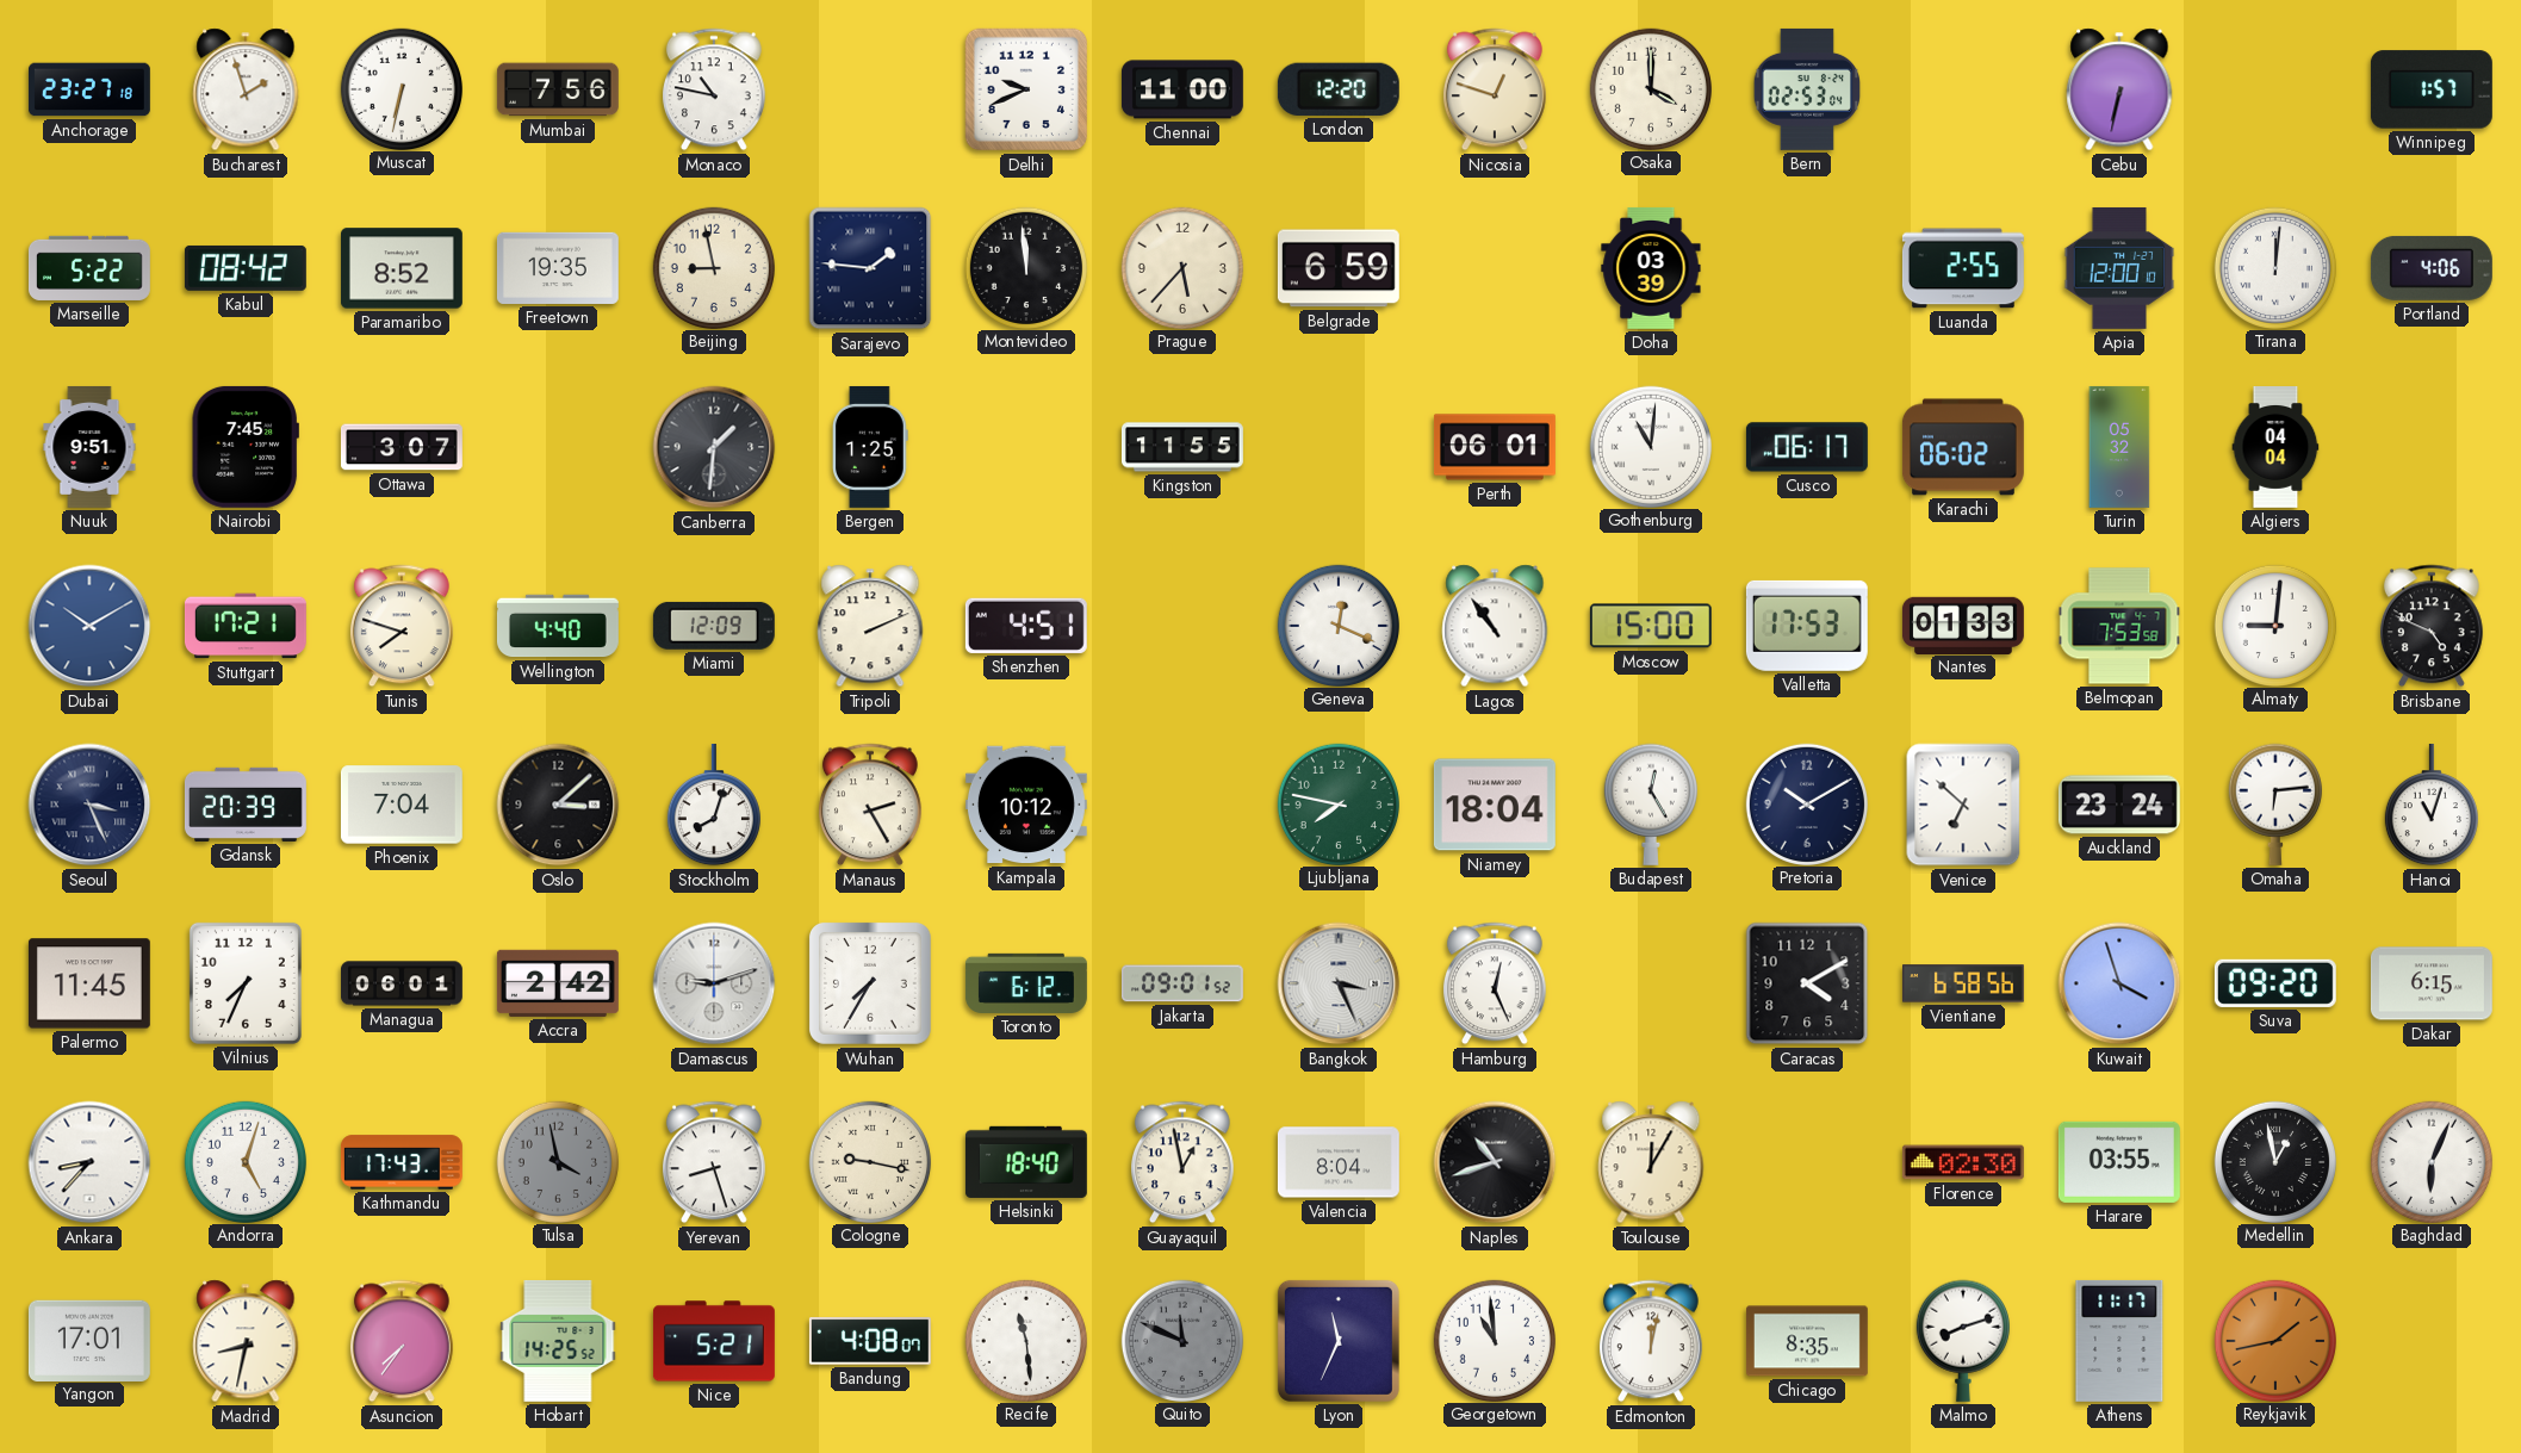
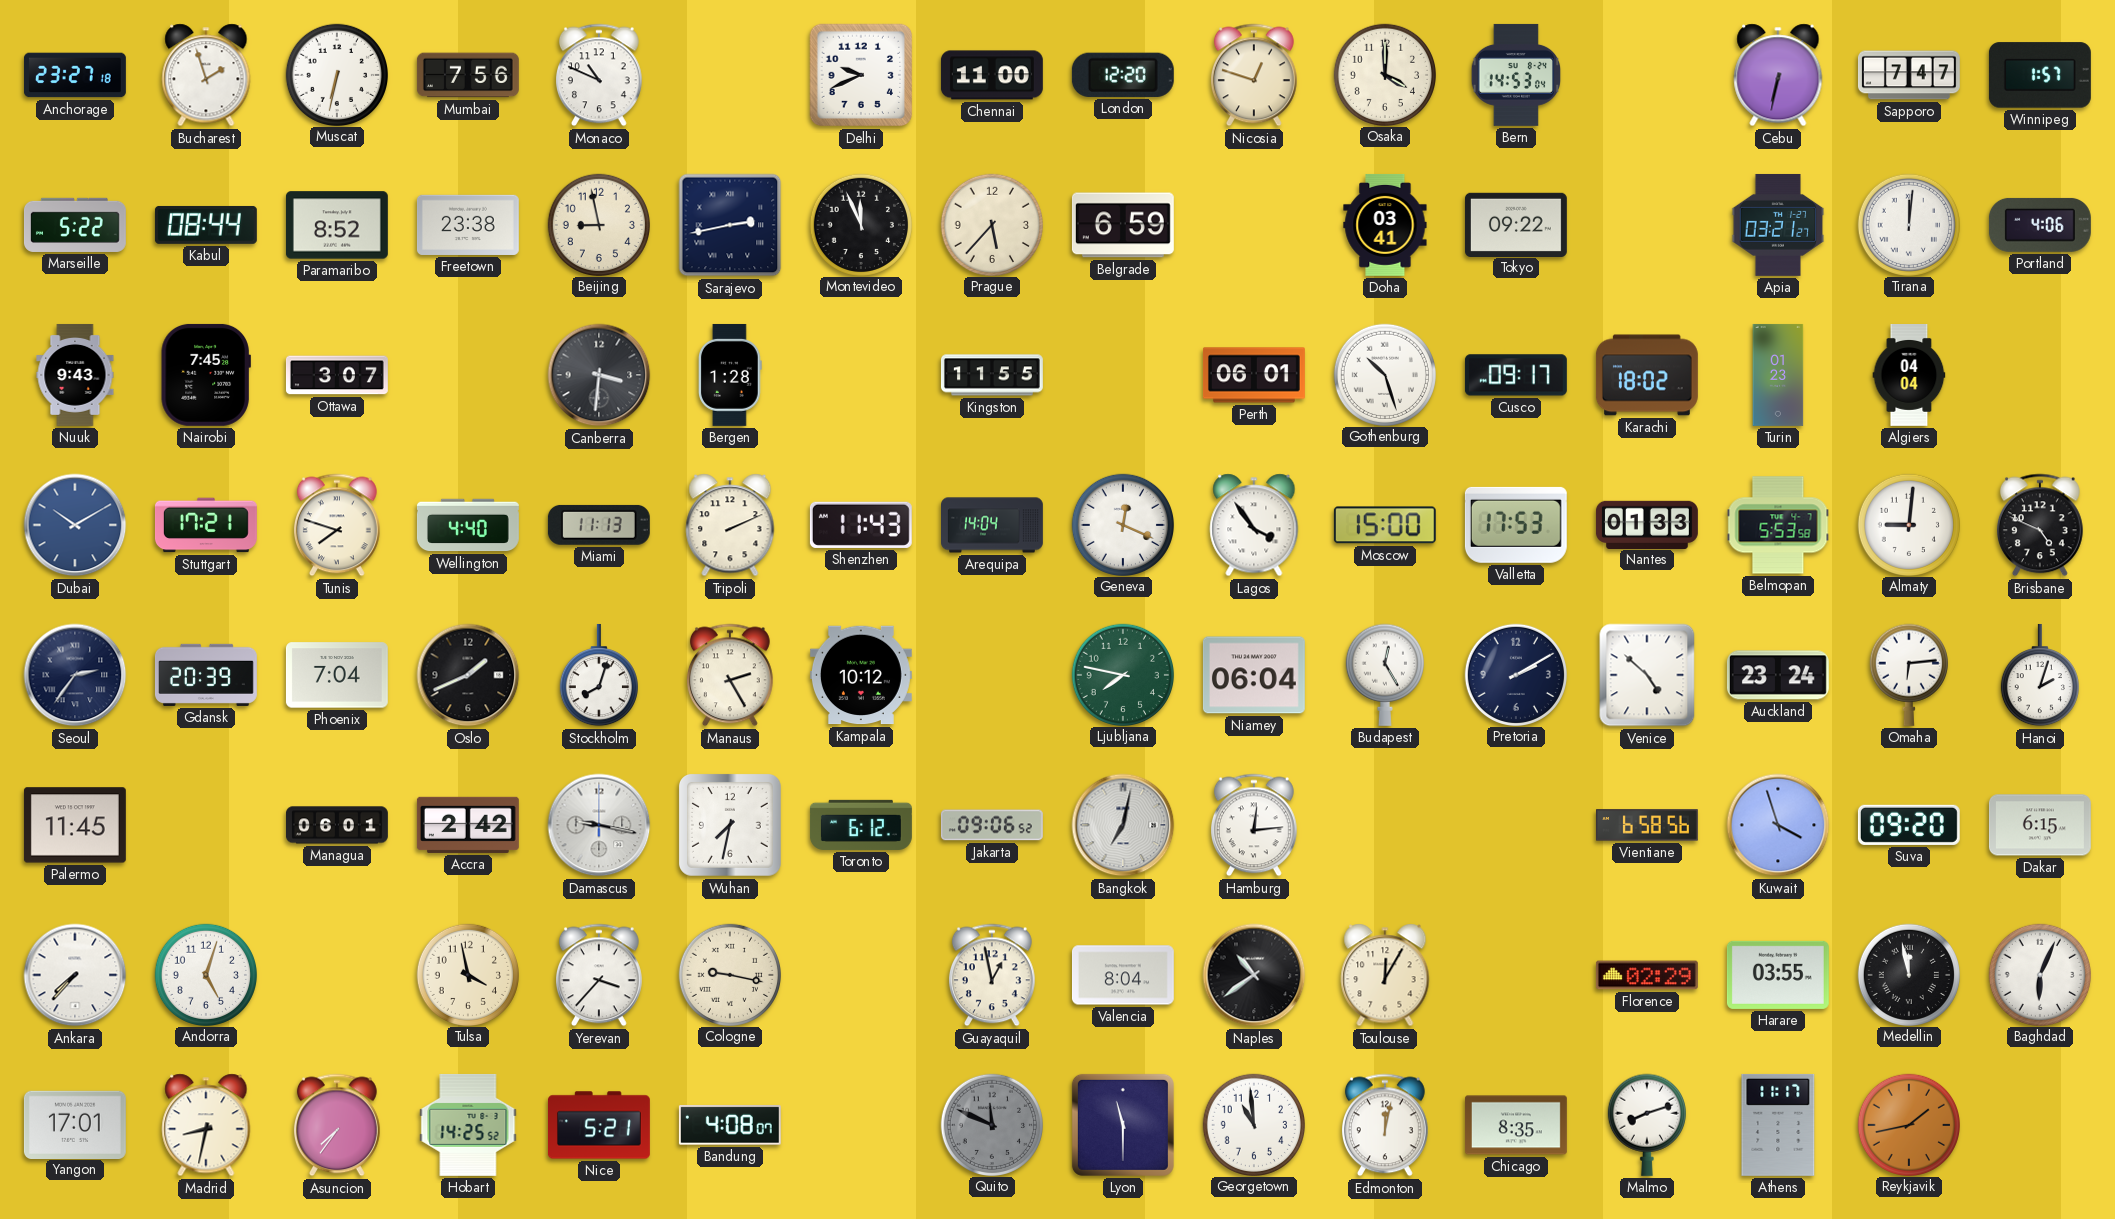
Monaco: 10:47 -> 10:49
Bern: 02:53 -> 14:53
Sapporo: none -> 7:47
Kabul: 08:42 -> 08:44
Freetown: 19:35 -> 23:38
Sarajevo: 1:46 -> 2:43
Montevideo: 11:59 -> 11:56
Doha: 03:39 -> 03:41
Tokyo: none -> 09:22
Luanda: 2:55 -> none
Apia: 12:00 -> 03:21
Nuuk: 9:51 -> 9:43
Canberra: 1:31 -> 3:31
Bergen: 1:25 -> 1:28
Gothenburg: 11:01 -> 10:27
Cusco: 06:17 -> 09:17
Karachi: 06:02 -> 18:02
Turin: 05:32 -> 01:23
Miami: 12:09 -> 11:13
Shenzhen: 4:51 -> 11:43
Arequipa: none -> 14:04
Lagos: 10:54 -> 3:54
Belmopan: 7:53 -> 5:53
Seoul: 3:26 -> 2:36
Oslo: 3:08 -> 1:41
Niamey: 18:04 -> 06:04
Pretoria: 10:10 -> 2:10
Venice: 6:52 -> 4:52
Hanoi: 11:03 -> 2:03
Vilnius: 7:34 -> none
Damascus: 9:12 -> 9:17
Wuhan: 7:35 -> 7:32
Jakarta: 09:01 -> 09:06
Bangkok: 3:26 -> 7:02
Hamburg: 12:26 -> 12:14
Caracas: 4:10 -> none
Ankara: 8:37 -> 7:37
Kathmandu: 17:43 -> none
Tulsa dial: grey -> cream
Yerevan: 8:27 -> 3:37
Helsinki: 18:40 -> none
Naples: 10:42 -> 10:39
Florence: 02:30 -> 02:29
Medellin: 12:58 -> 11:58
Recife: 11:29 -> none
Lyon: 11:34 -> 11:30
